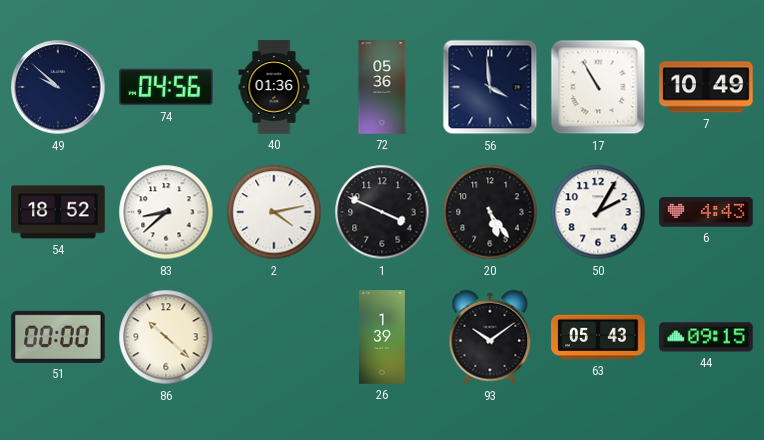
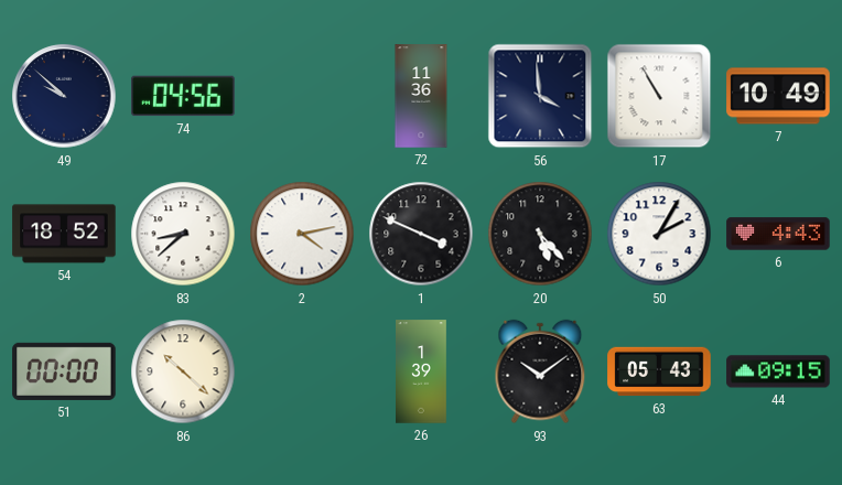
40: 01:36 -> none
72: 05:36 -> 11:36
20: 5:24 -> 5:23
